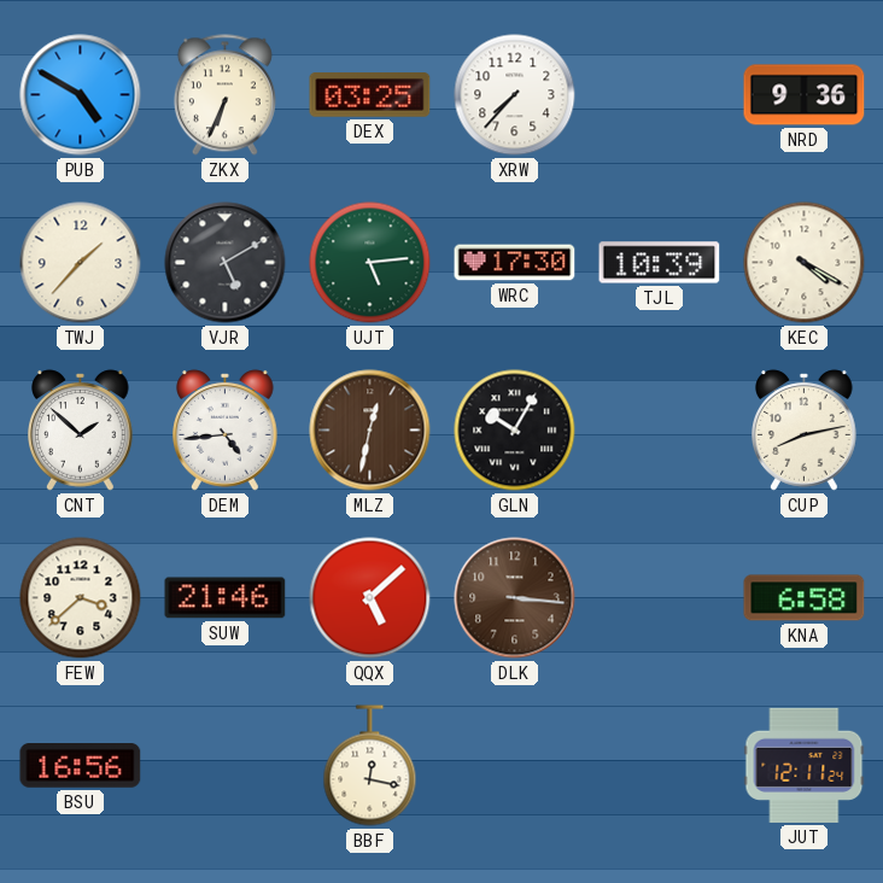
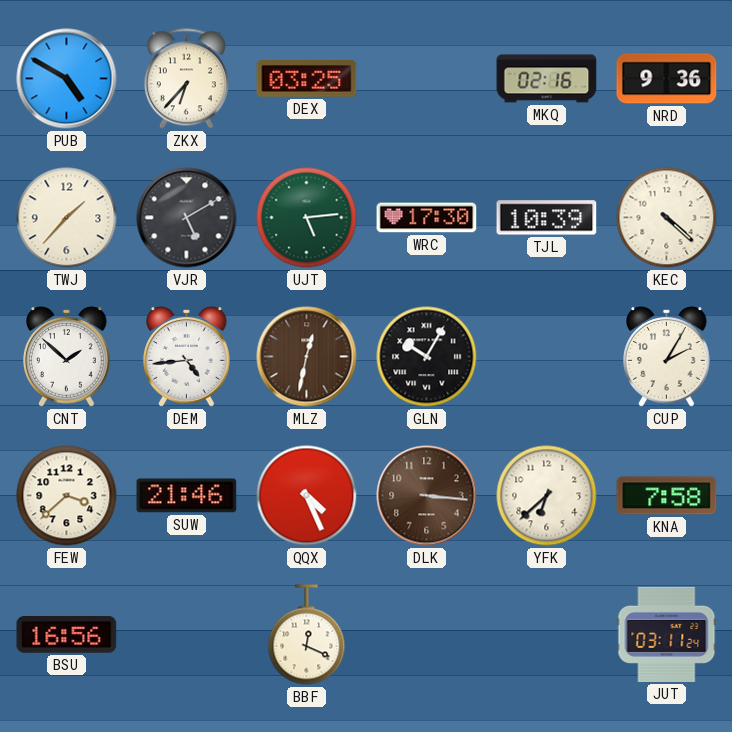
ZKX: 6:34 -> 6:37
XRW: 7:37 -> none
MKQ: none -> 02:16
KEC: 4:20 -> 4:22
CUP: 8:13 -> 2:05
QQX: 5:08 -> 4:26
YFK: none -> 6:38
KNA: 6:58 -> 7:58
BBF: 12:17 -> 12:19
JUT: 12:11 -> 03:11
